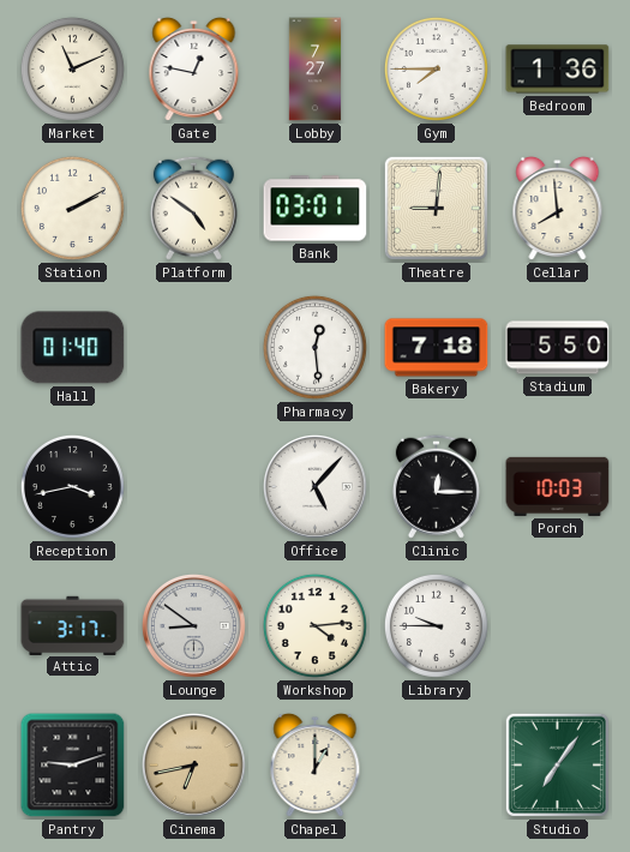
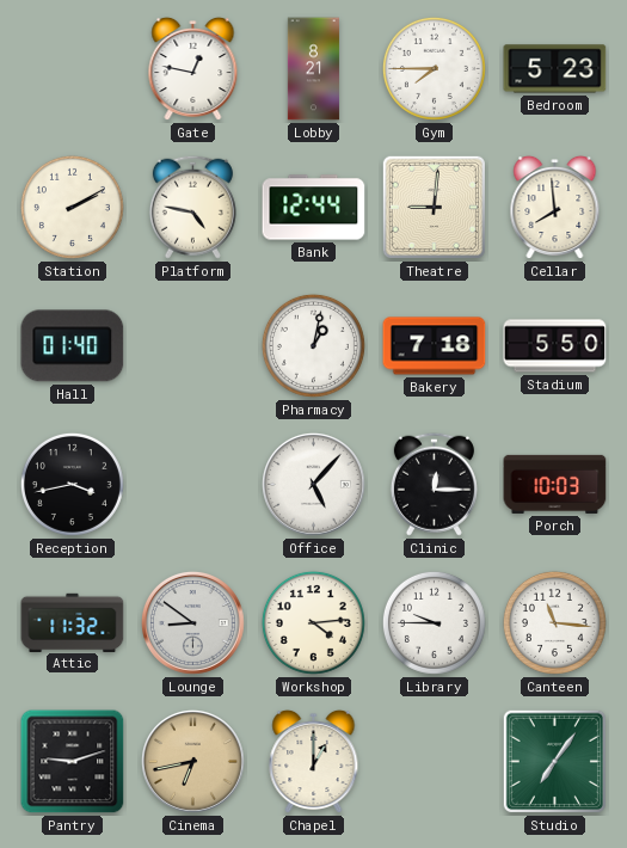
Market: 11:11 -> none
Lobby: 7:27 -> 8:21
Bedroom: 1:36 -> 5:23
Platform: 4:51 -> 4:47
Bank: 03:01 -> 12:44
Pharmacy: 12:29 -> 1:02
Attic: 3:17 -> 11:32
Canteen: none -> 11:16
